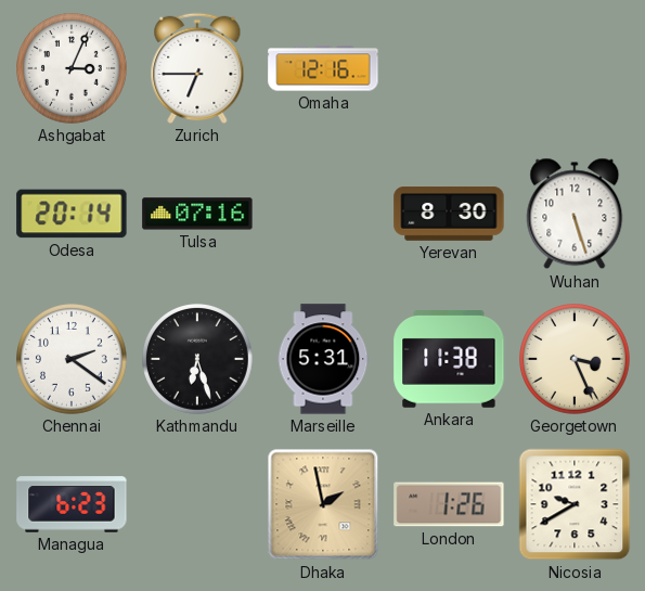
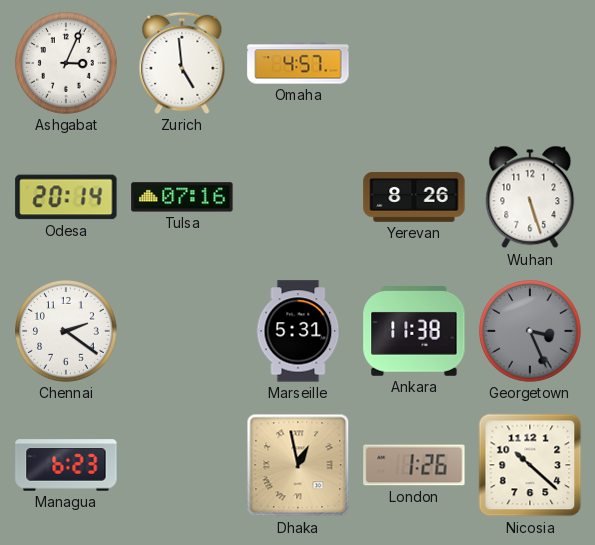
Zurich: 6:45 -> 4:59
Omaha: 12:16 -> 4:57
Yerevan: 8:30 -> 8:26
Kathmandu: 6:27 -> none
Georgetown dial: cream -> grey
Dhaka: 1:58 -> 12:58
Nicosia: 9:40 -> 10:22
